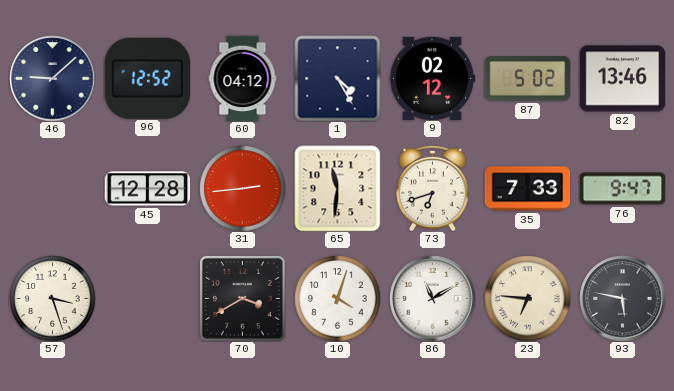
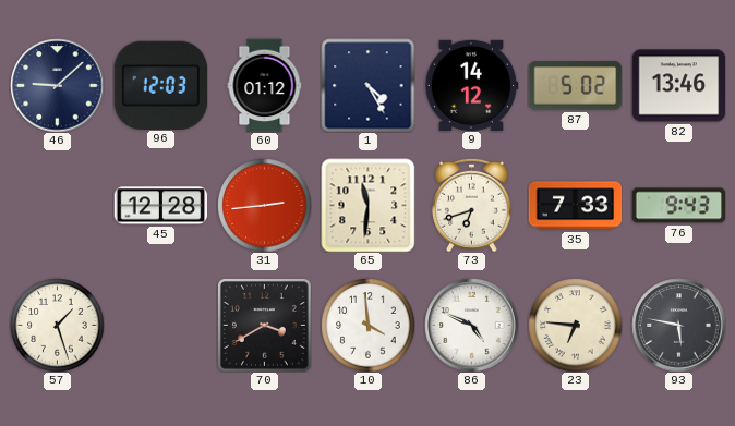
96: 12:52 -> 12:03
60: 04:12 -> 01:12
9: 02:12 -> 14:12
76: 9:47 -> 9:43
57: 3:27 -> 1:27
10: 4:03 -> 3:59
86: 11:10 -> 4:49
